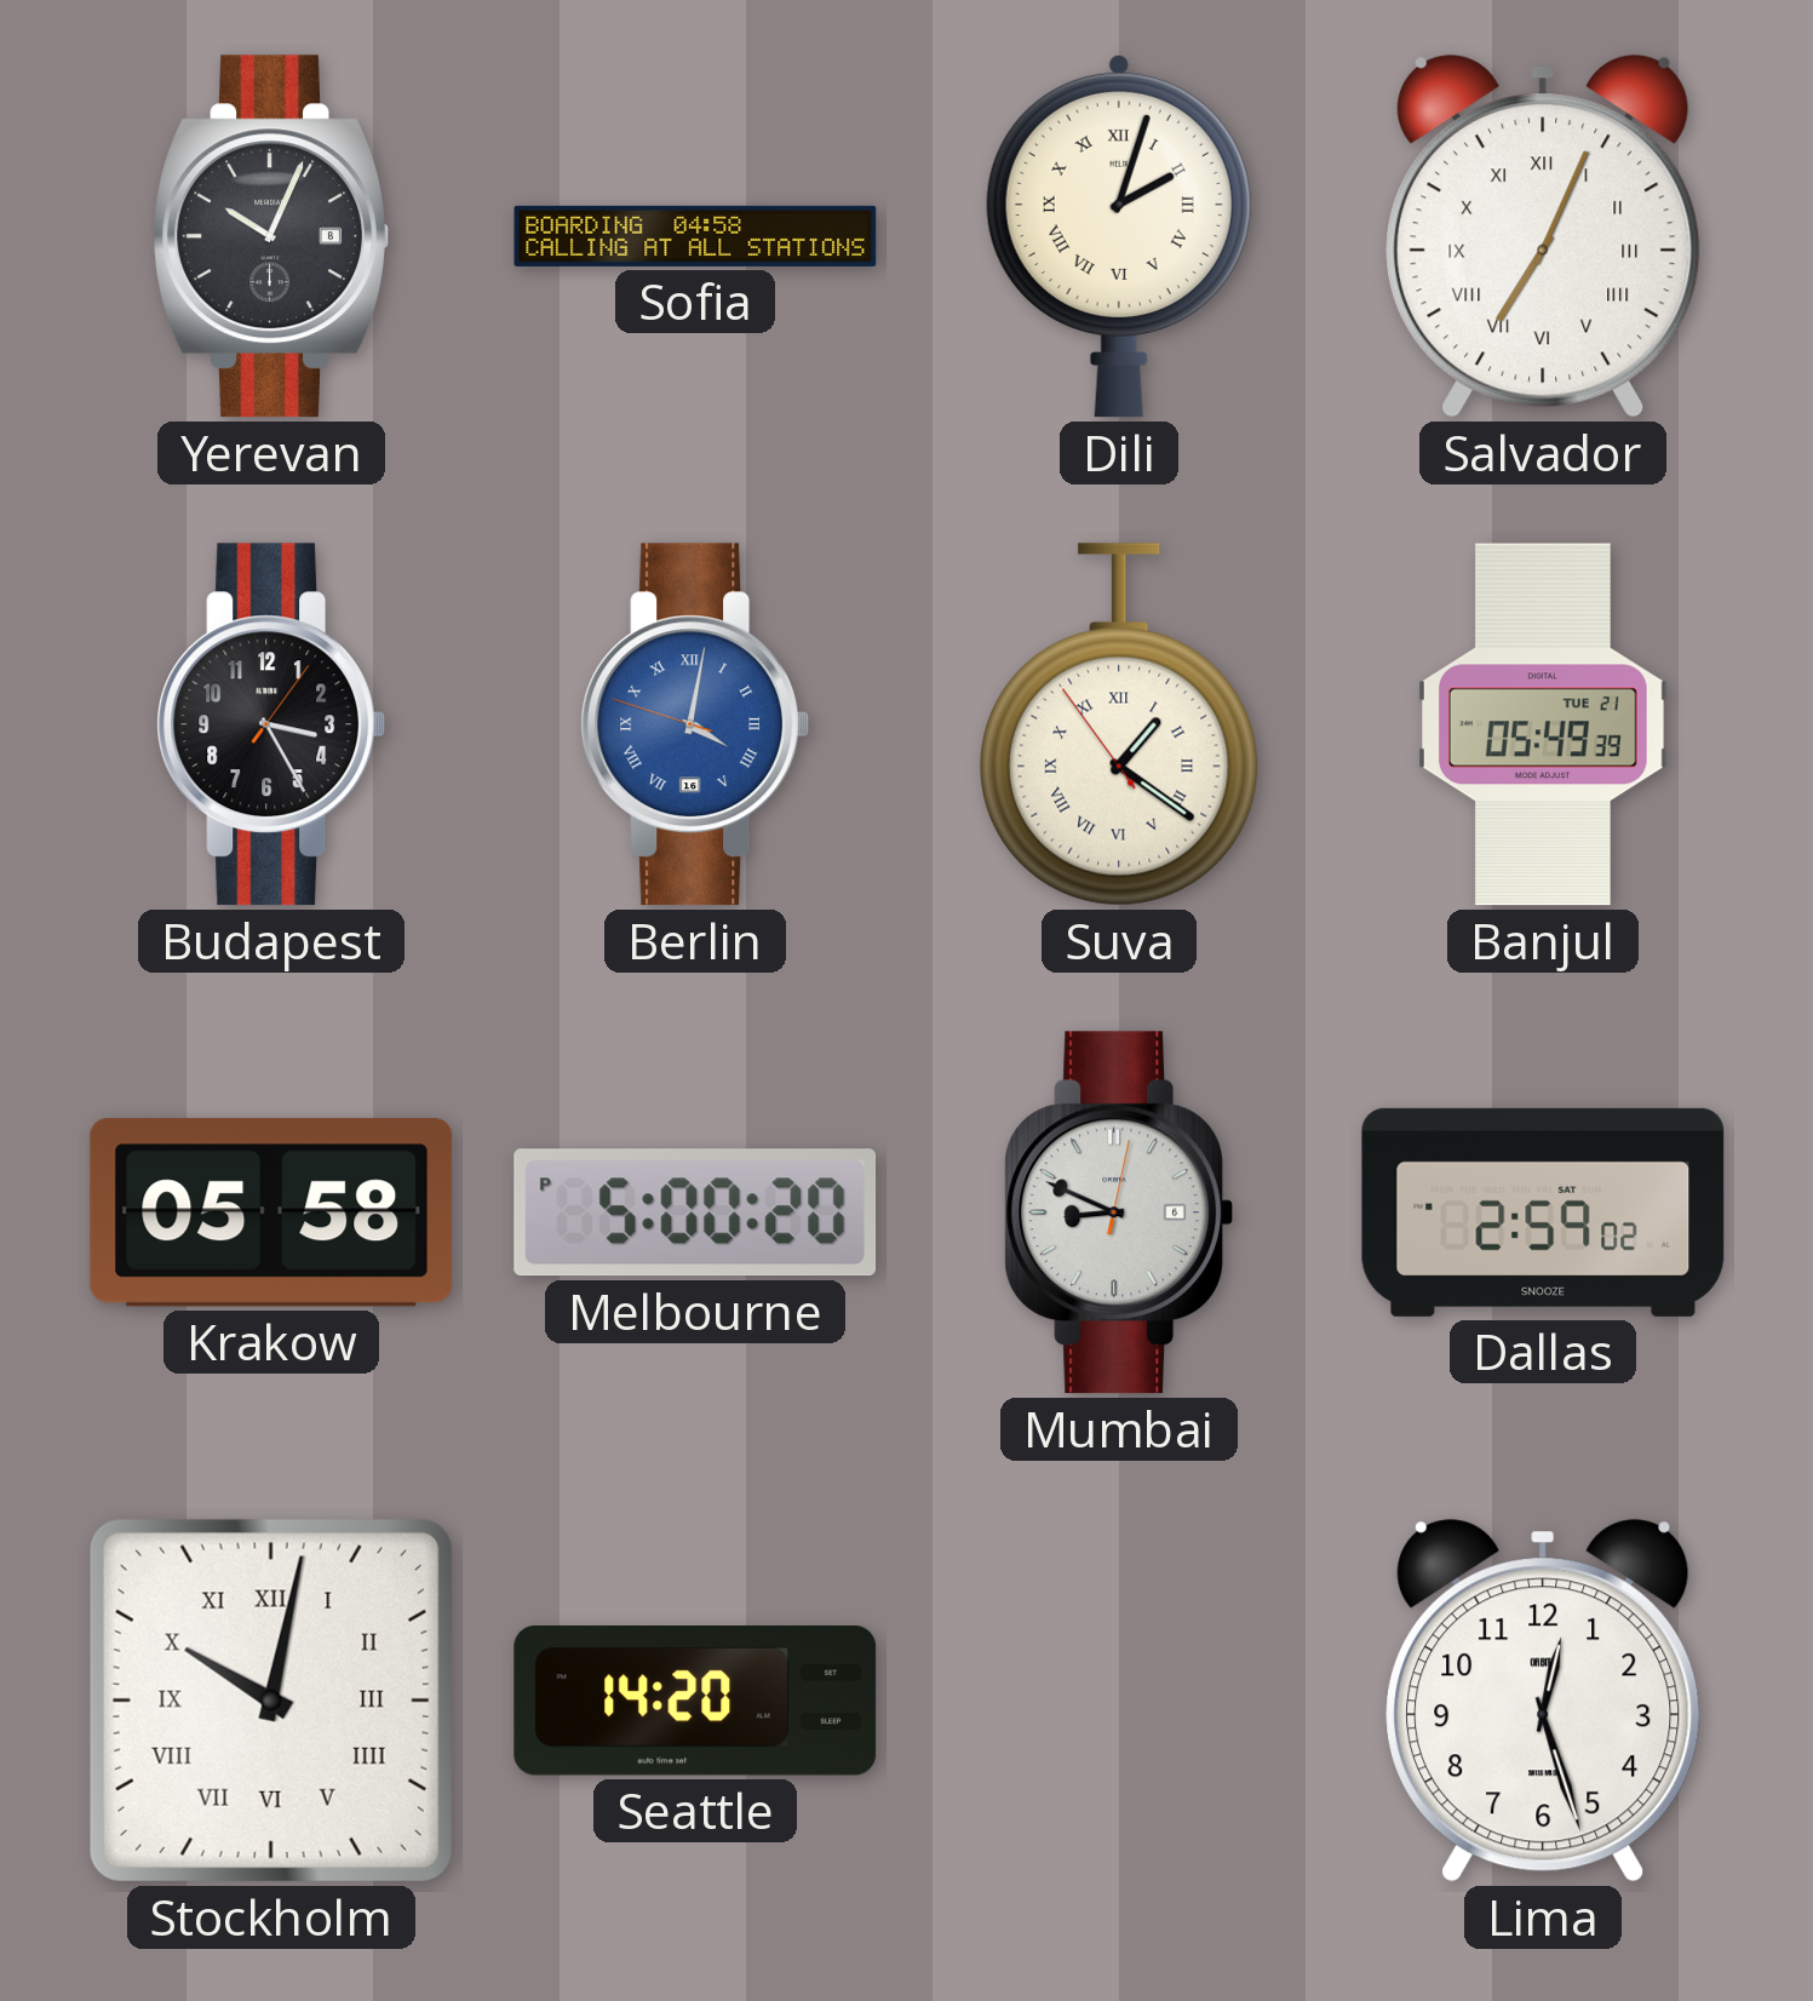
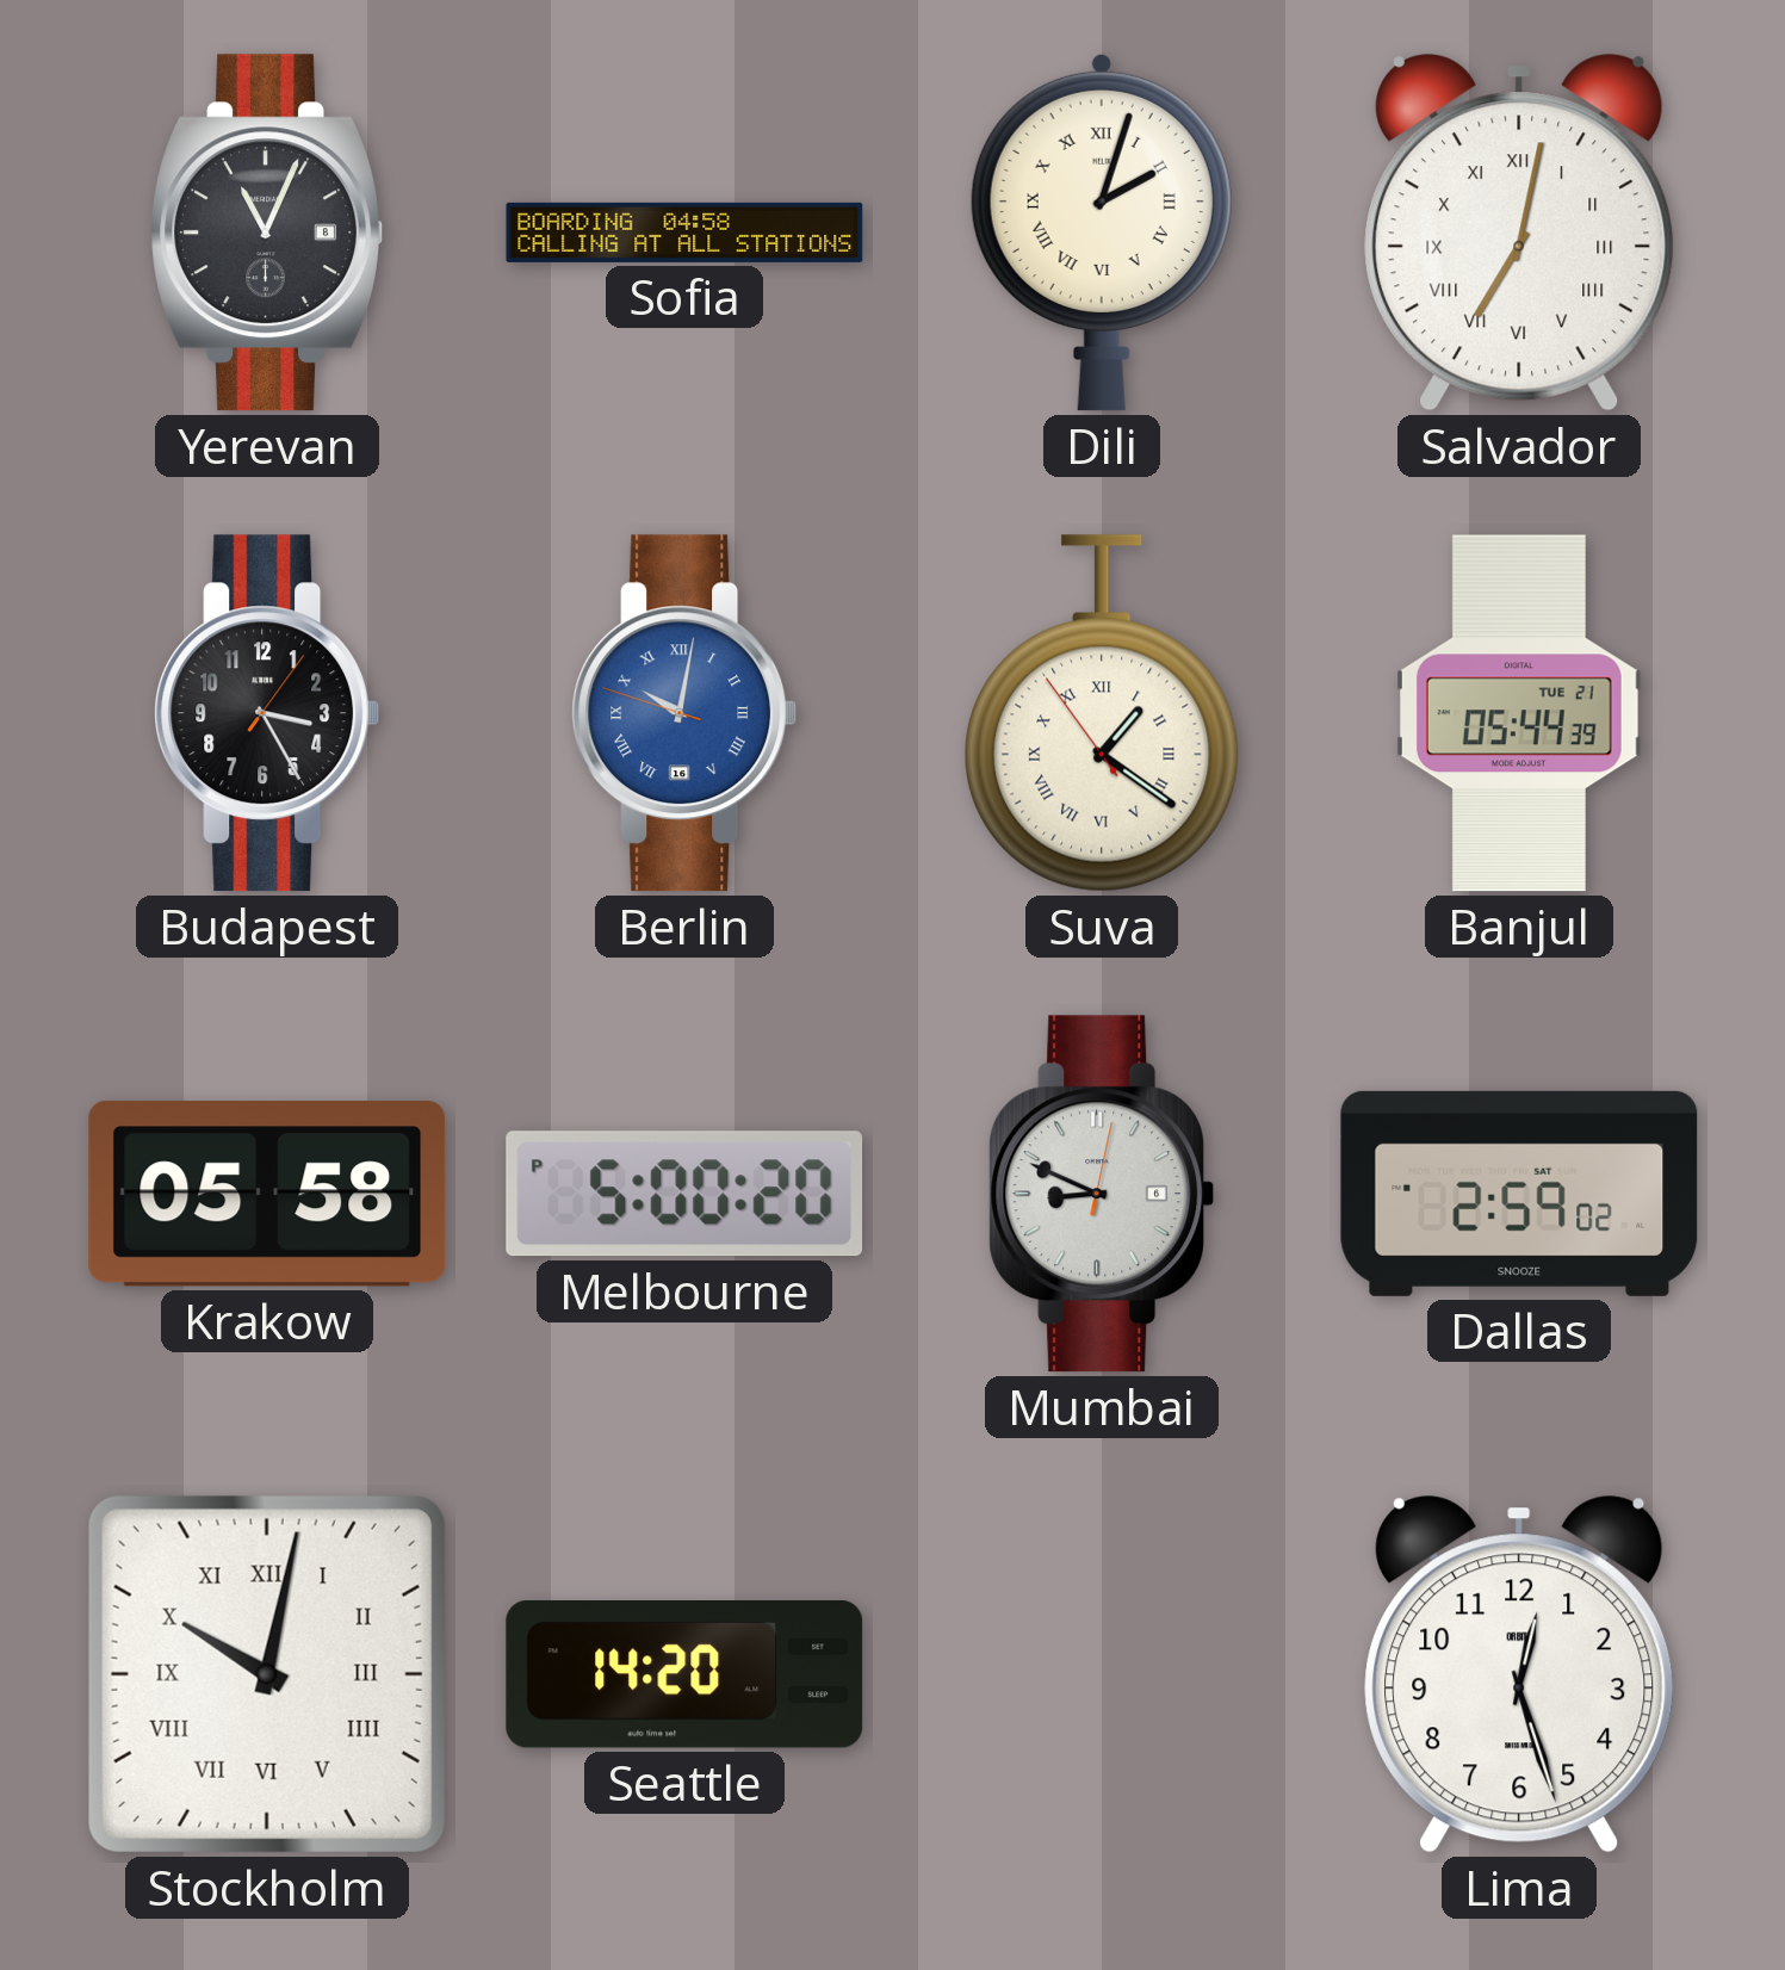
Yerevan: 10:04 -> 11:04
Salvador: 7:04 -> 7:02
Berlin: 4:01 -> 10:01
Banjul: 05:49 -> 05:44
